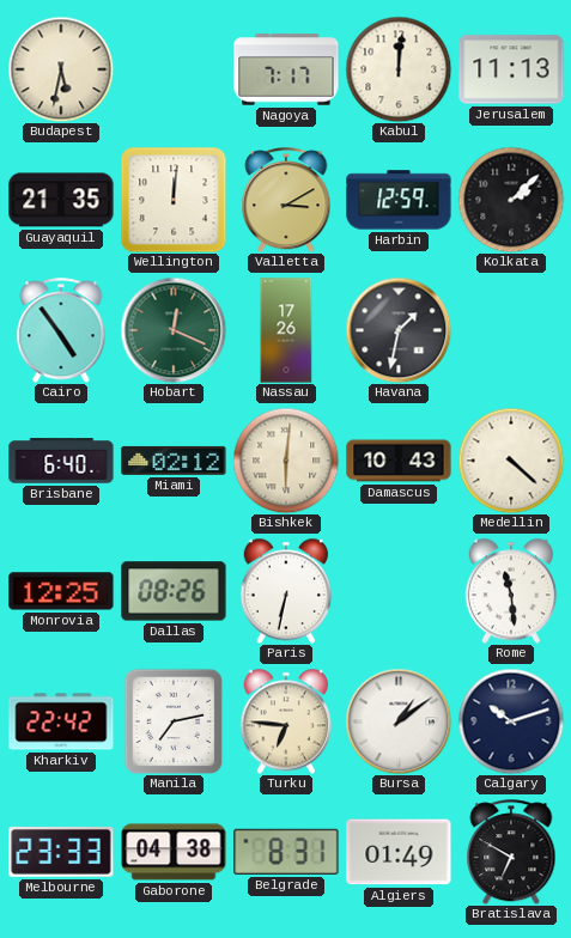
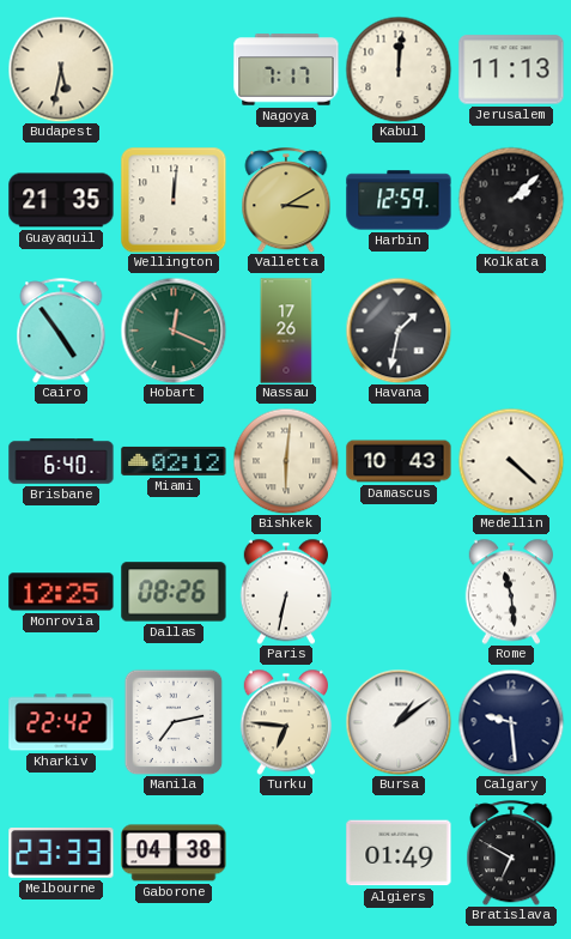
Calgary: 10:12 -> 9:29
Belgrade: 8:31 -> none
